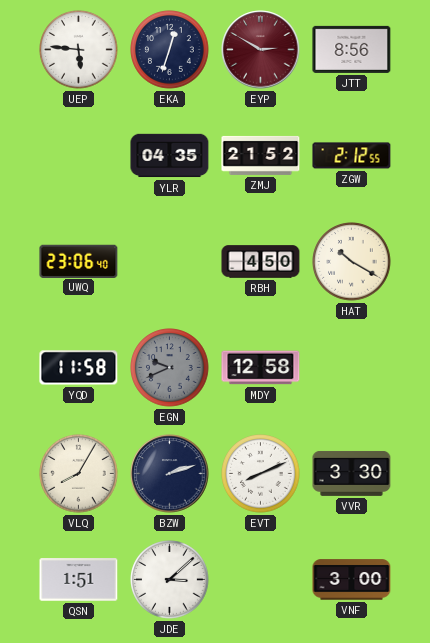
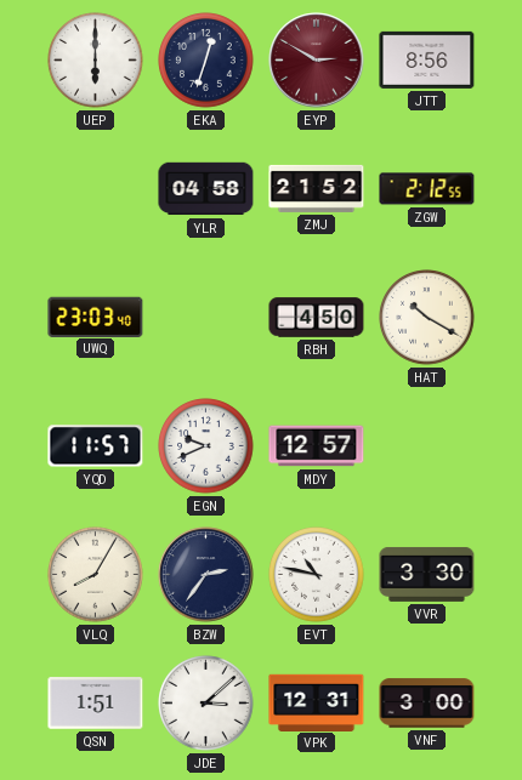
UEP: 5:46 -> 6:00
YLR: 04:35 -> 04:58
UWQ: 23:06 -> 23:03
YQD: 11:58 -> 11:57
EGN dial: grey -> white
MDY: 12:58 -> 12:57
BZW: 2:12 -> 2:36
EVT: 8:11 -> 10:47
VPK: none -> 12:31
